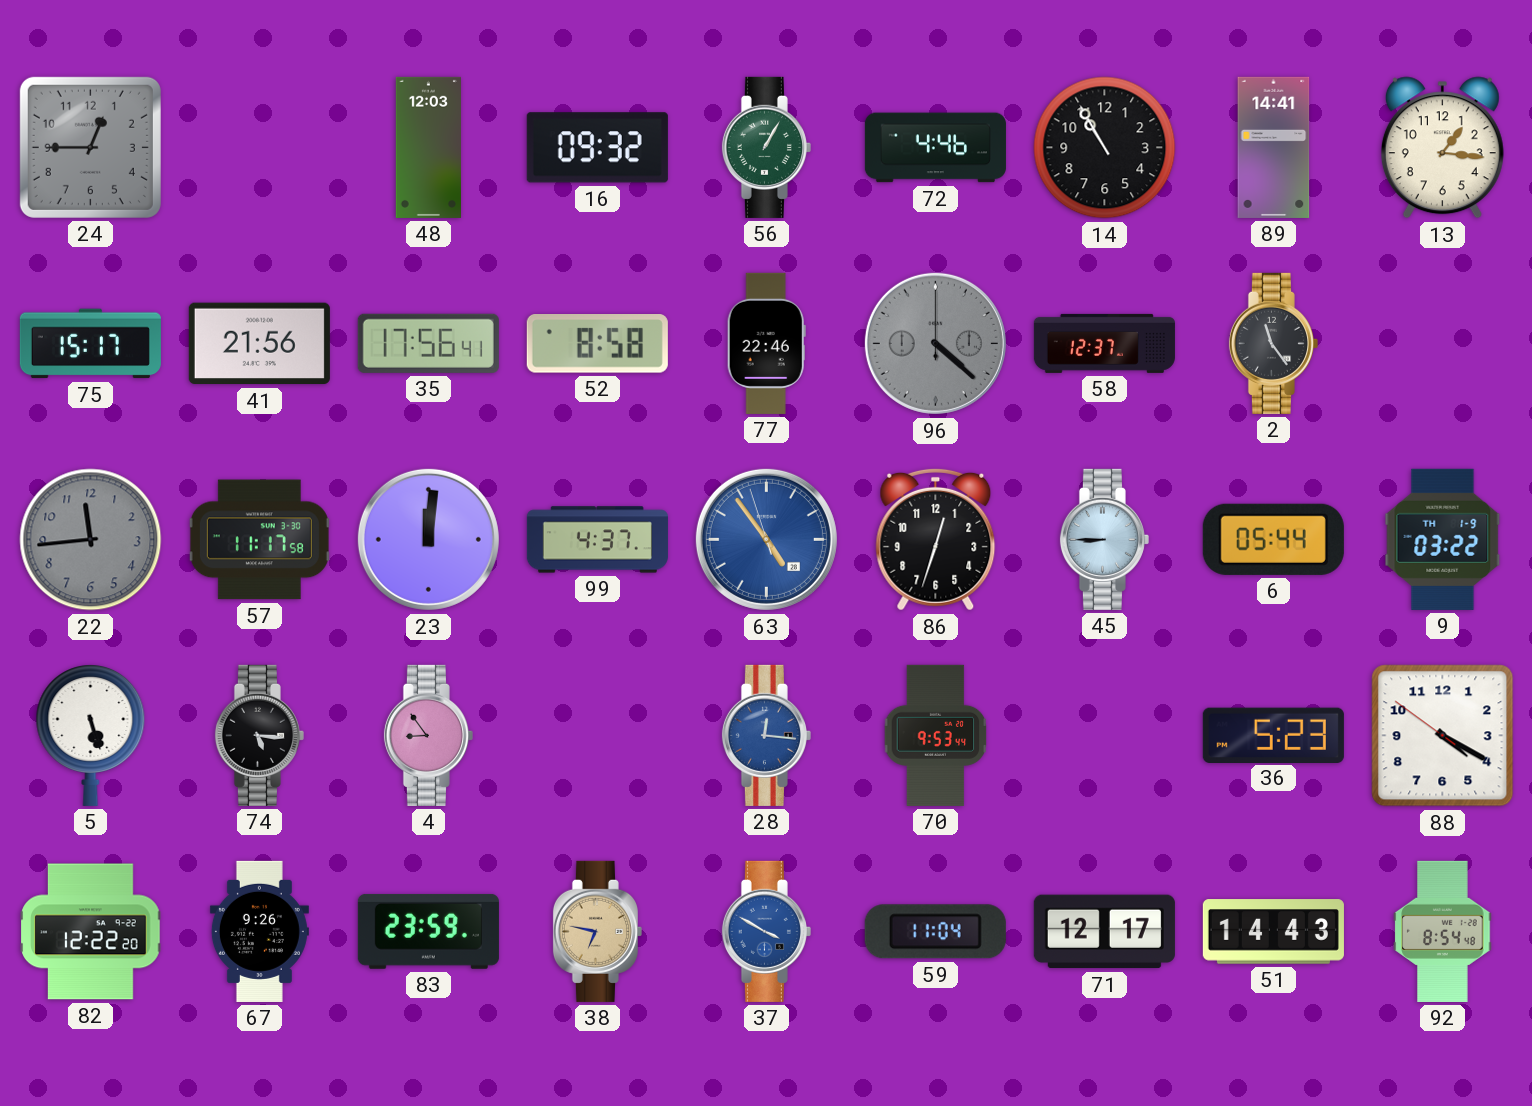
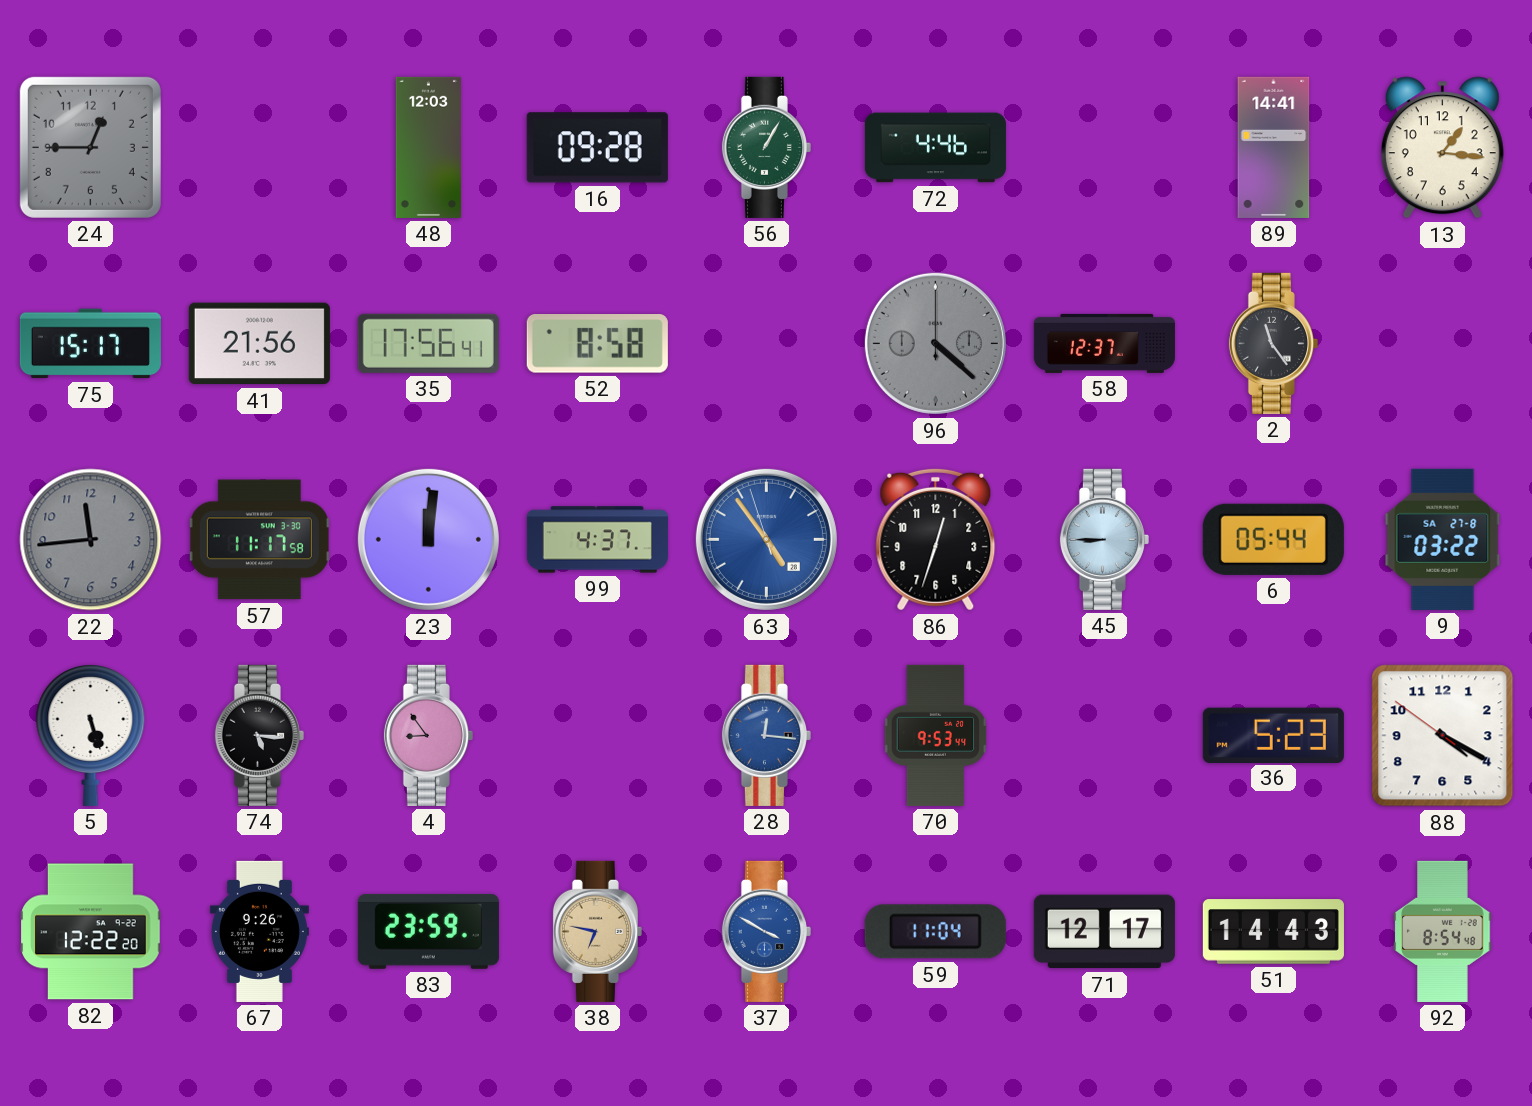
16: 09:32 -> 09:28
14: 10:55 -> none
77: 22:46 -> none
9 date: TH 1-9 -> SA 27-8
